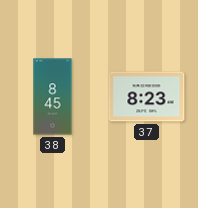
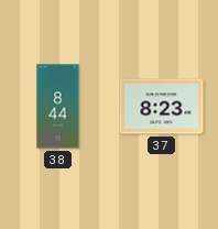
38: 8:45 -> 8:44
